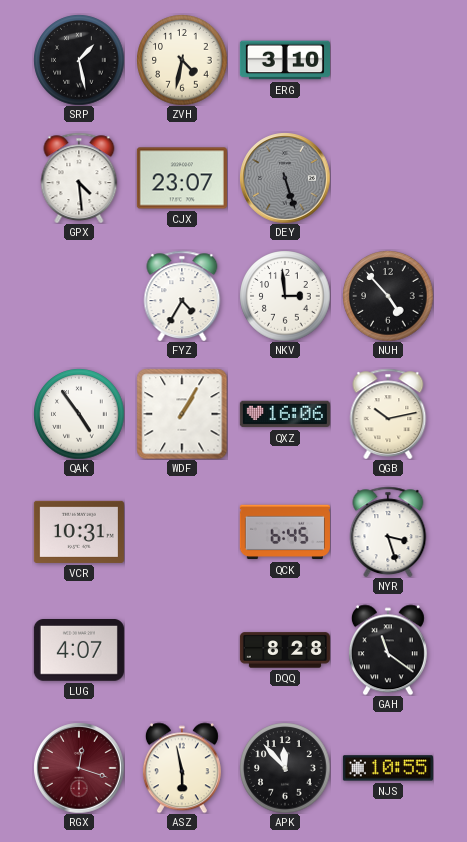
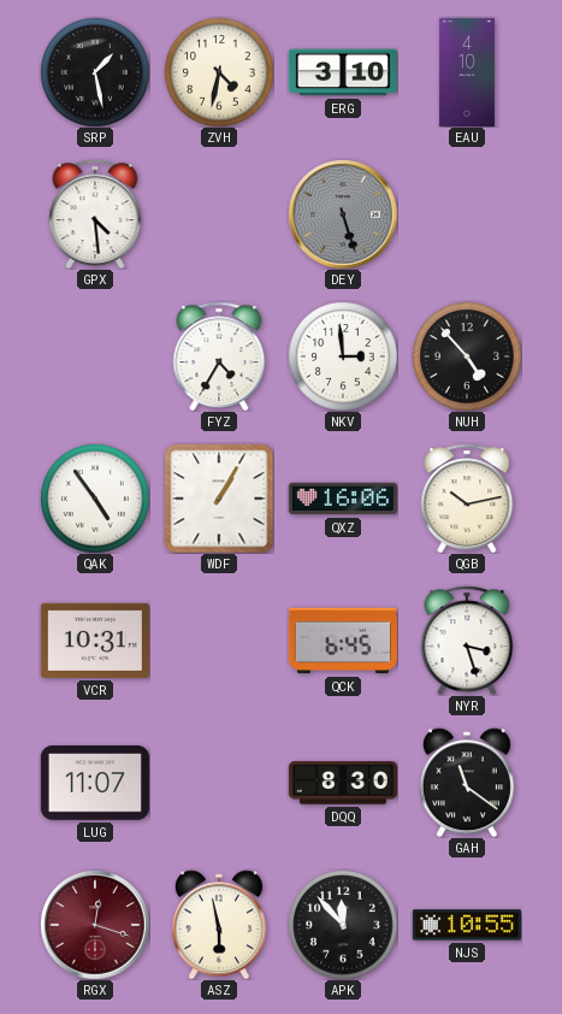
EAU: none -> 4:10
CJX: 23:07 -> none
LUG: 4:07 -> 11:07
DQQ: 8:28 -> 8:30
